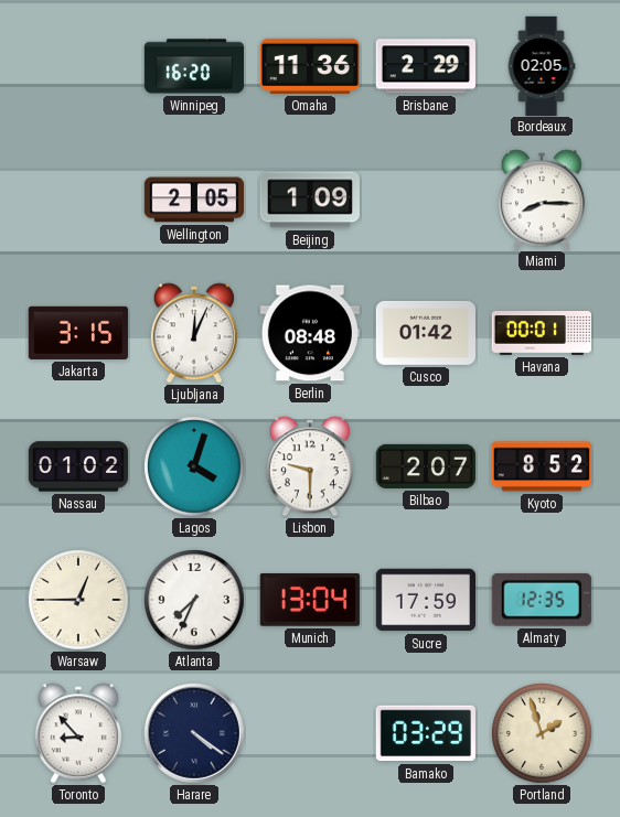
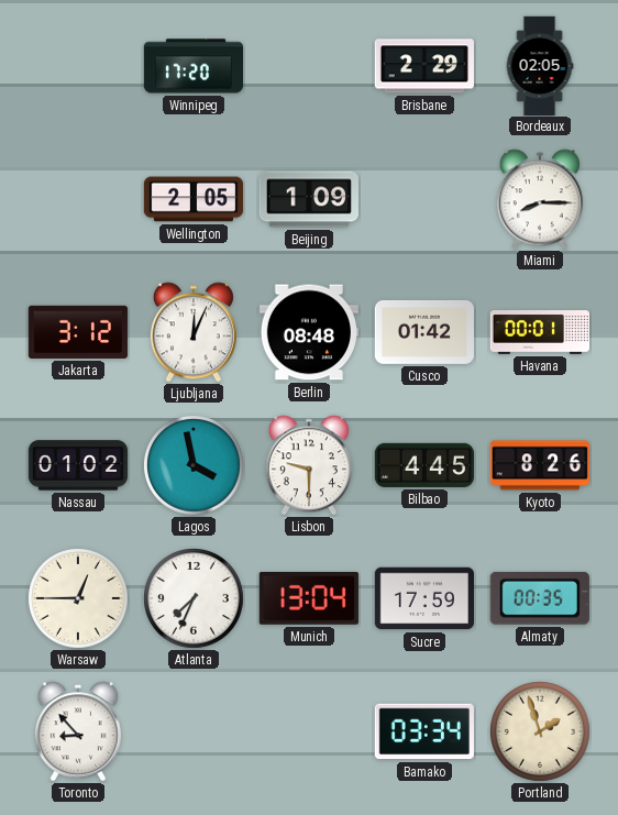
Winnipeg: 16:20 -> 17:20
Omaha: 11:36 -> none
Jakarta: 3:15 -> 3:12
Lagos: 4:03 -> 3:58
Bilbao: 2:07 -> 4:45
Kyoto: 8:52 -> 8:26
Almaty: 12:35 -> 00:35
Harare: 4:21 -> none
Bamako: 03:29 -> 03:34
